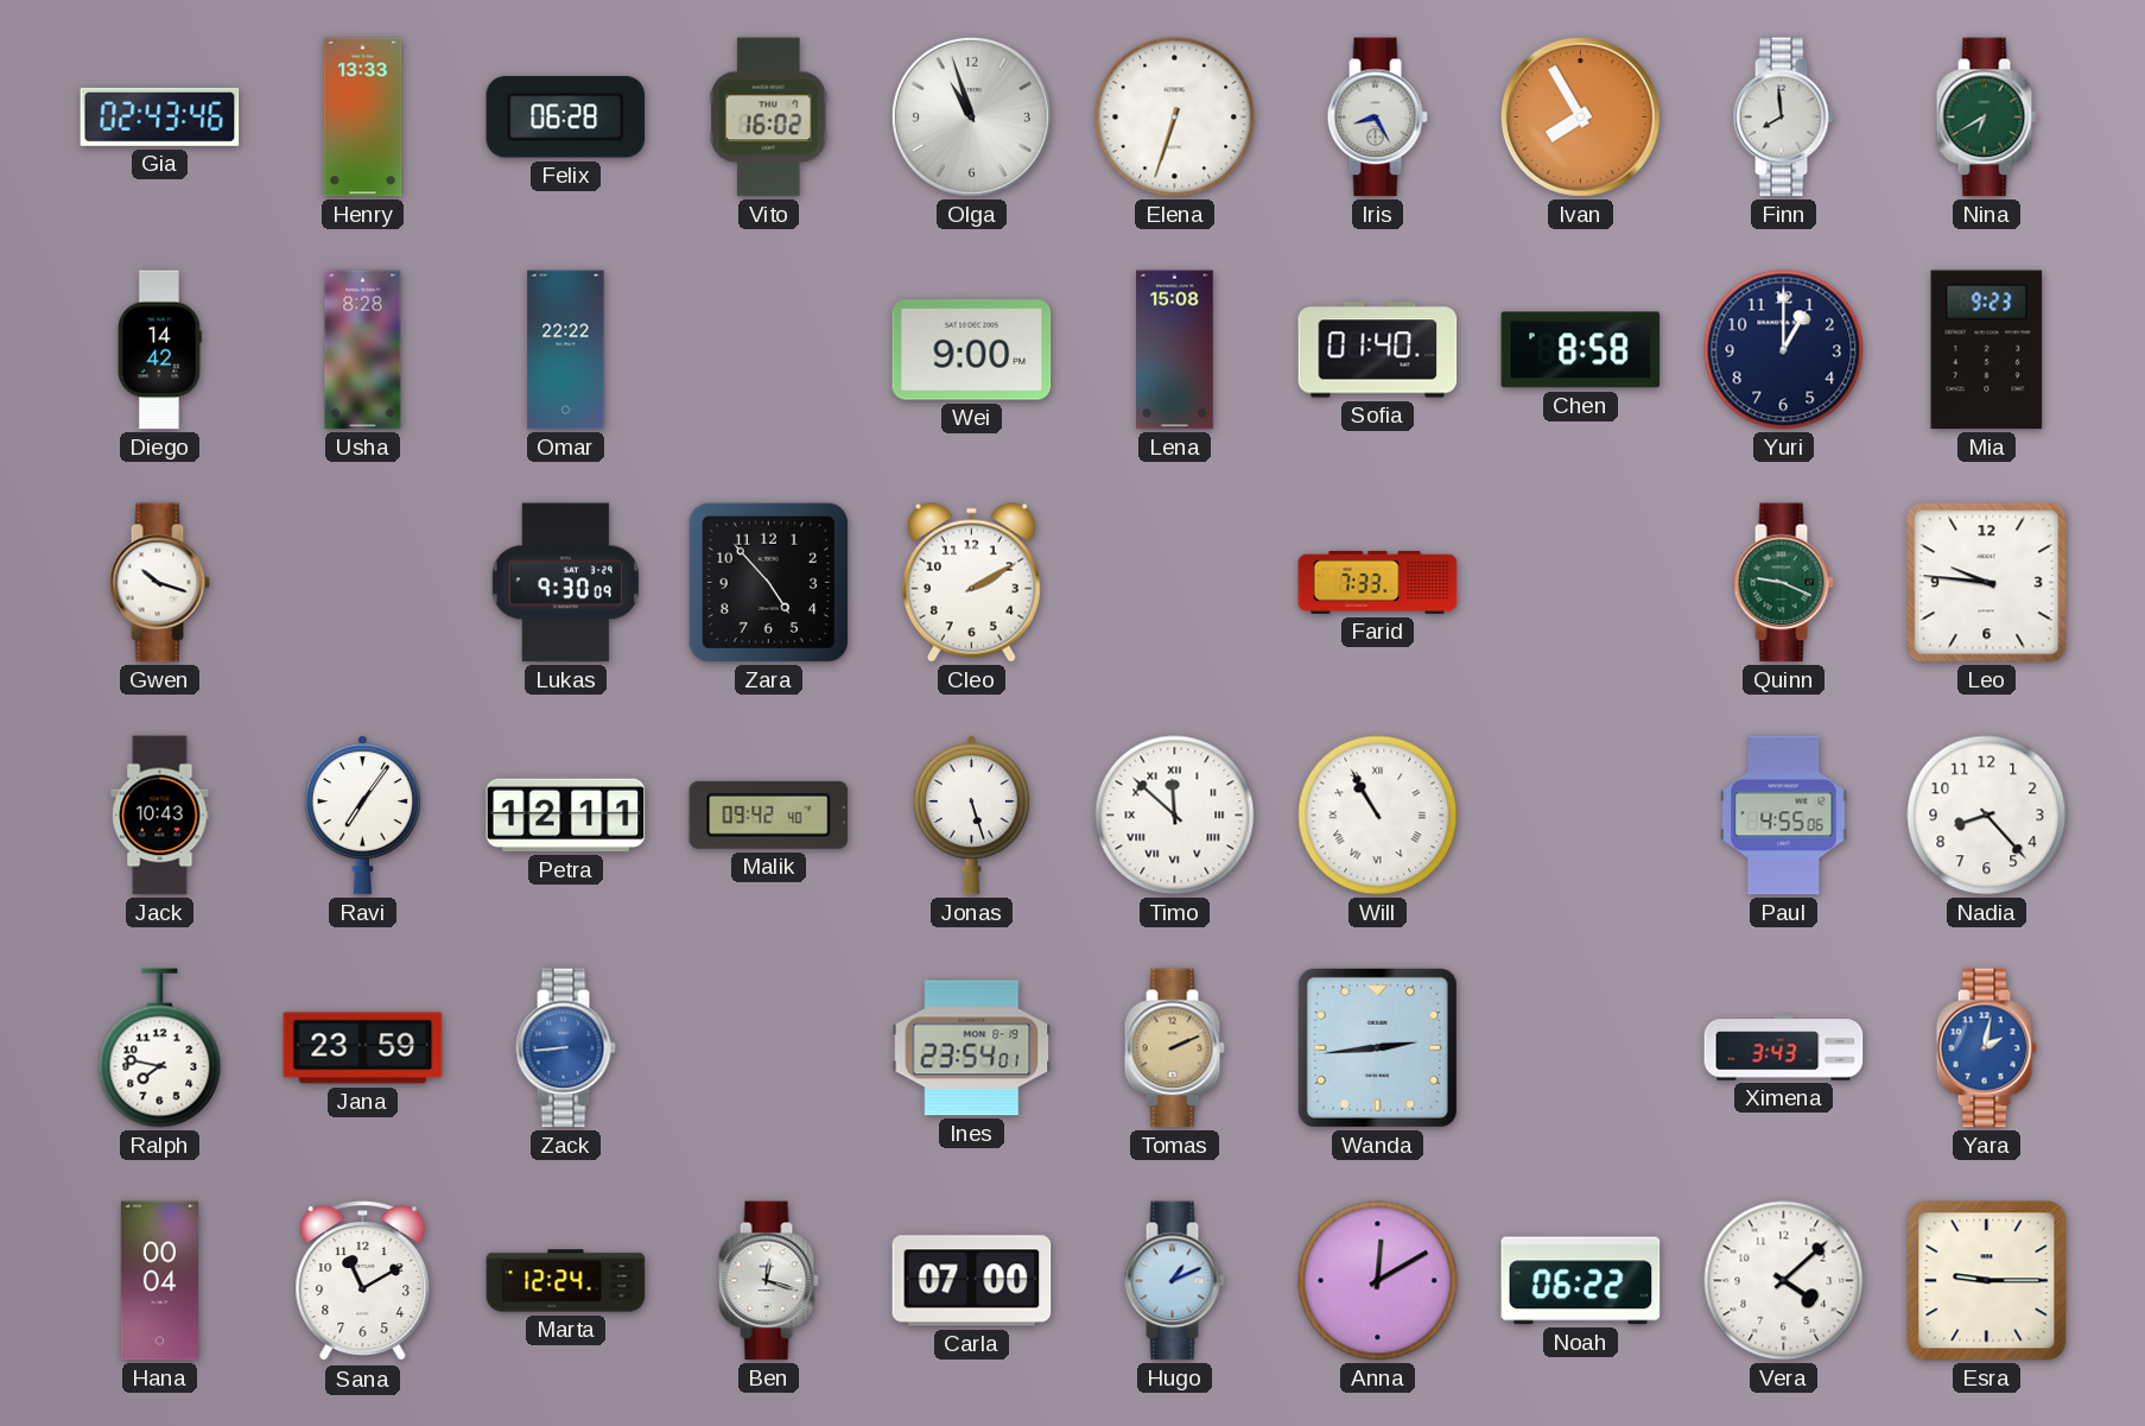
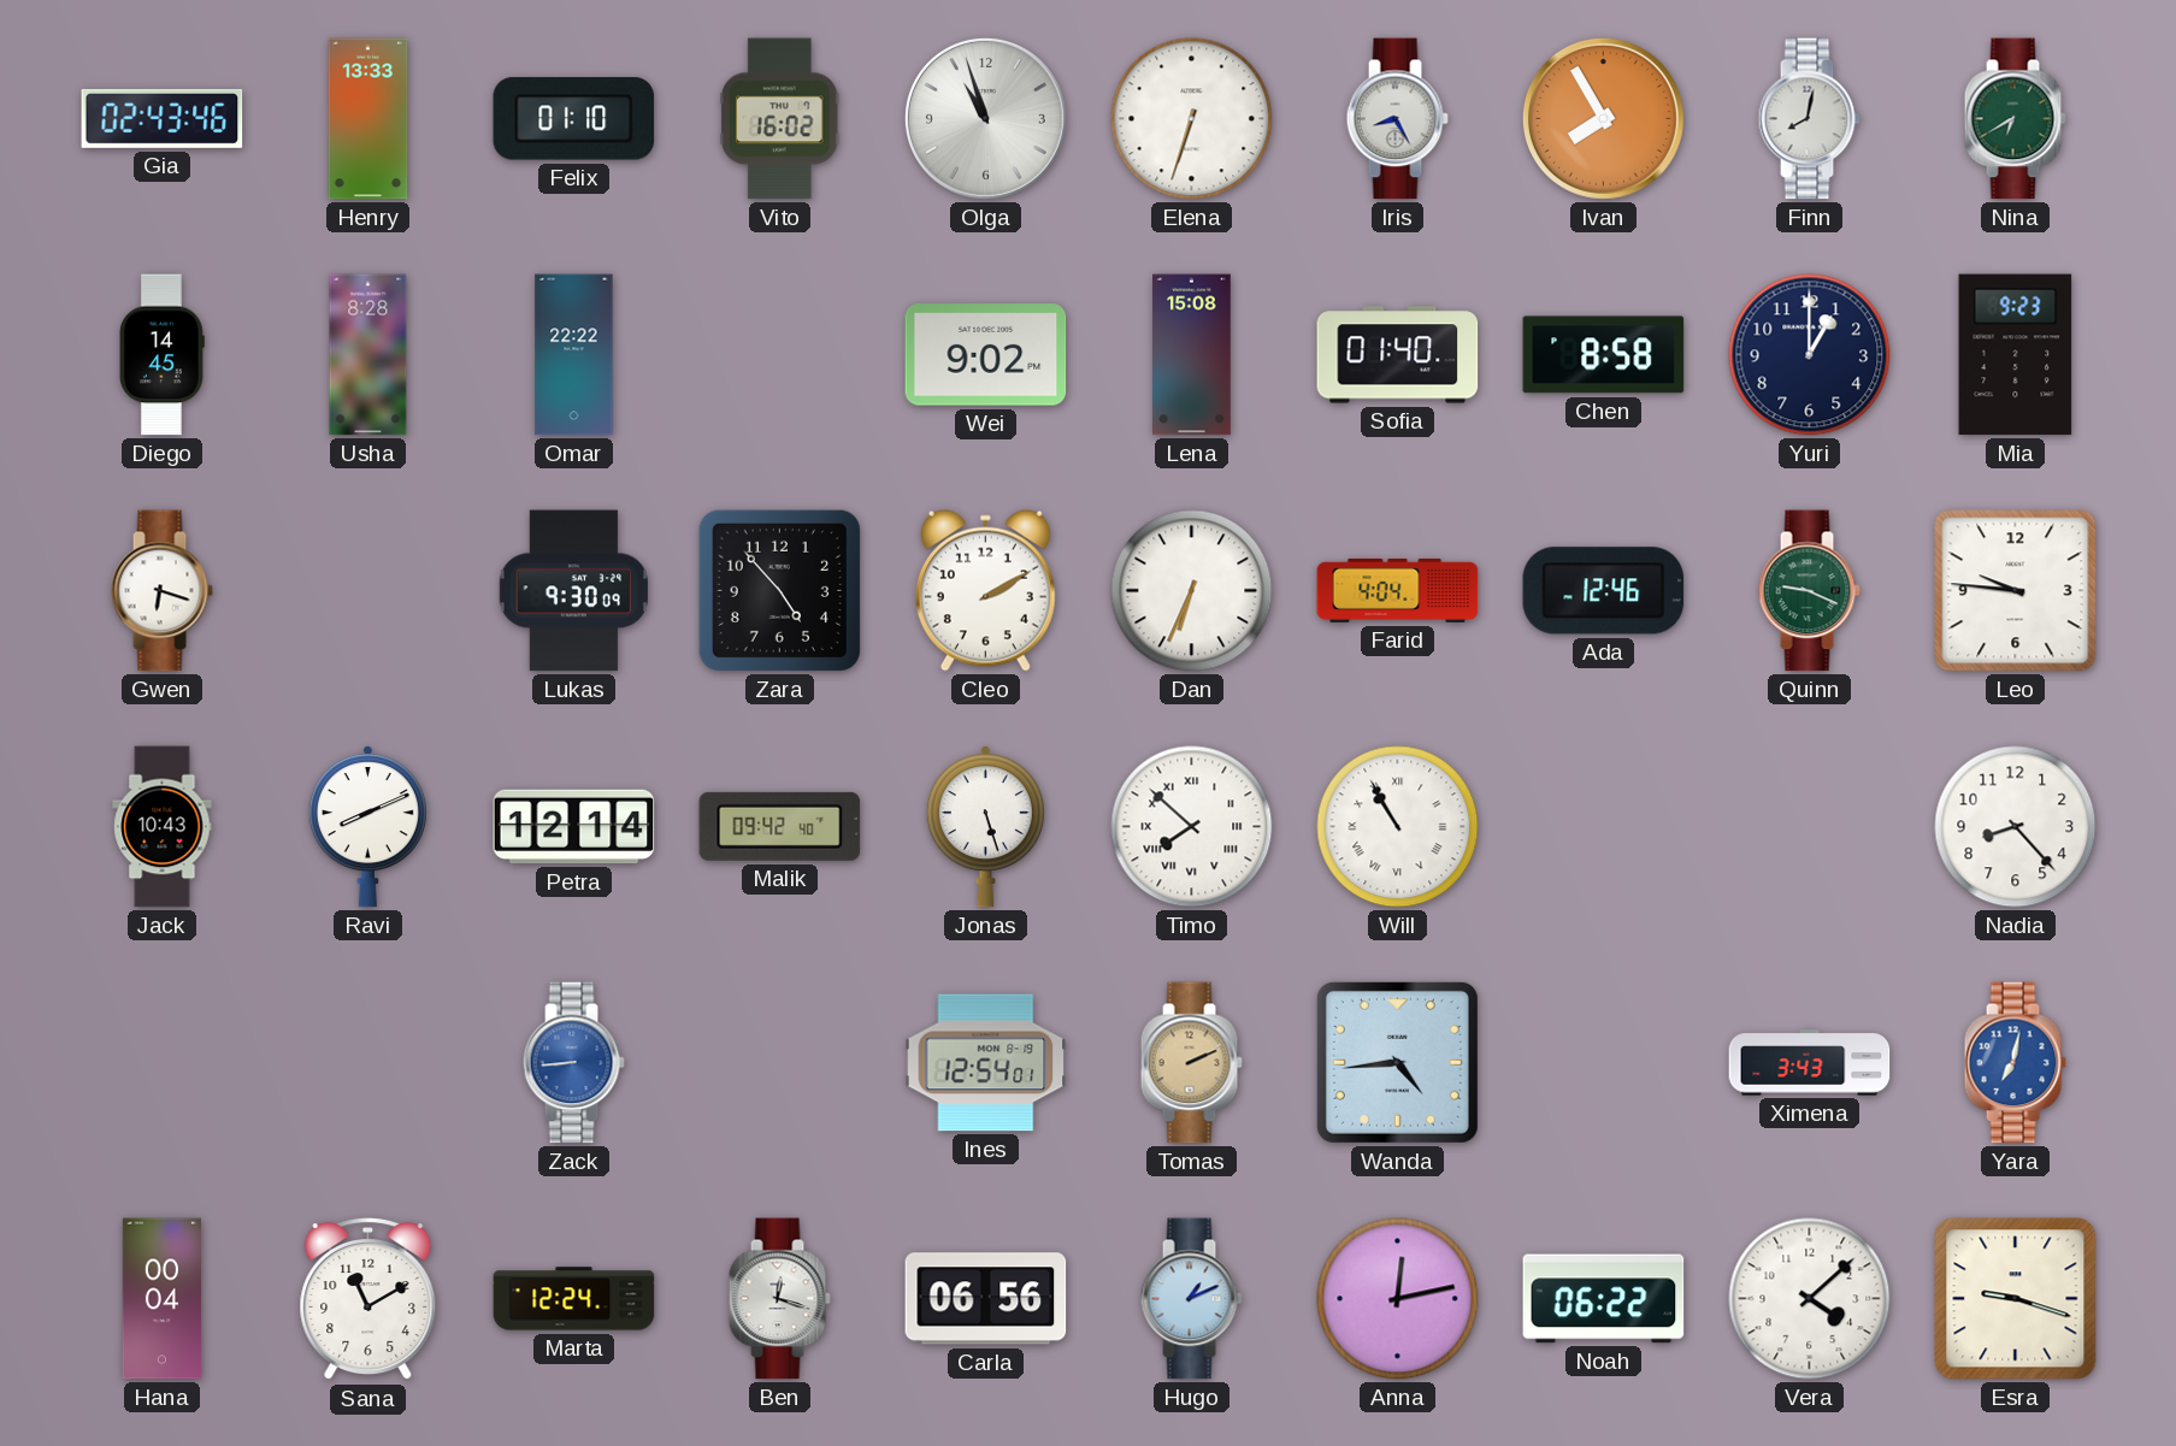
Felix: 06:28 -> 01:10
Finn: 7:59 -> 8:02
Diego: 14:42 -> 14:45
Wei: 9:00 -> 9:02
Gwen: 10:18 -> 6:18
Dan: none -> 6:34
Farid: 7:33 -> 4:04
Ada: none -> 12:46
Ravi: 7:06 -> 8:11
Petra: 12:11 -> 12:14
Timo: 11:52 -> 7:52
Paul: 4:55 -> none
Ralph: 7:47 -> none
Jana: 23:59 -> none
Ines: 23:54 -> 12:54
Wanda: 2:44 -> 4:44
Yara: 2:02 -> 7:02
Carla: 07:00 -> 06:56
Anna: 12:10 -> 12:13
Esra: 9:15 -> 9:18
